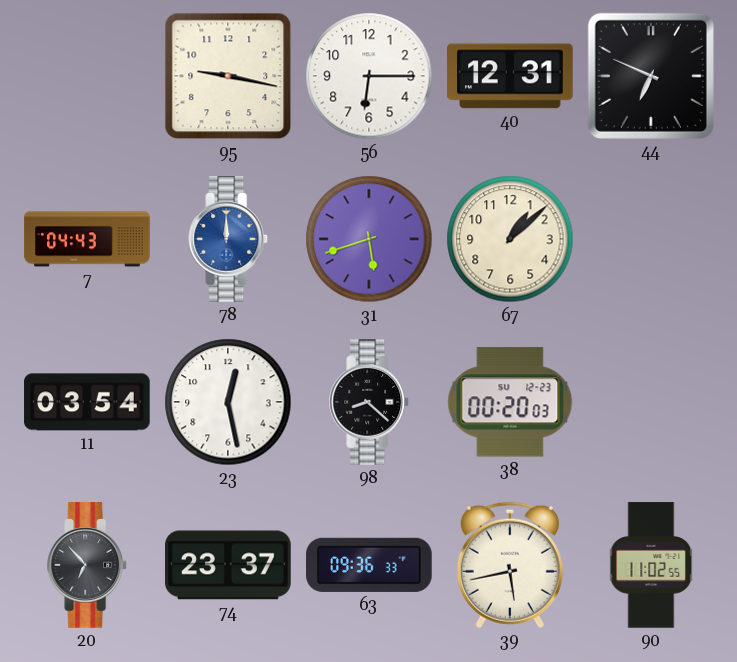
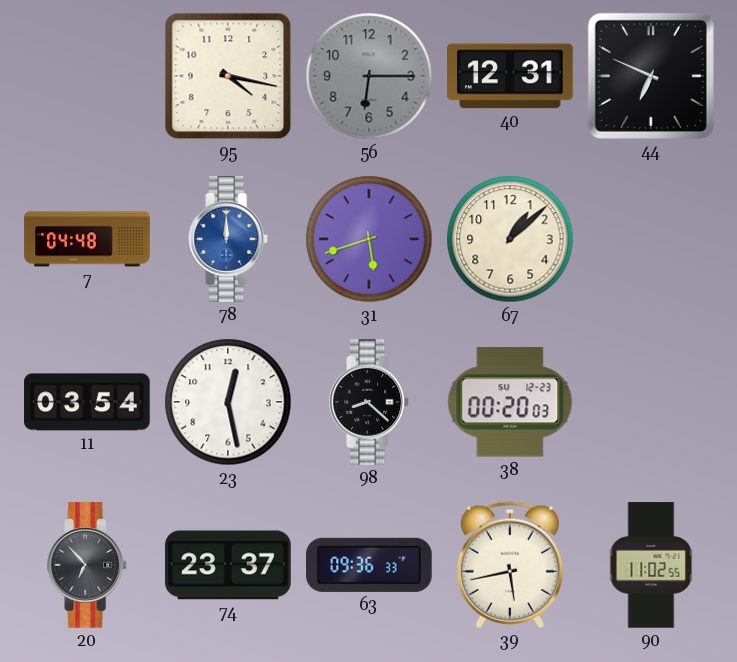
95: 9:17 -> 4:17
56 dial: white -> grey
7: 04:43 -> 04:48
